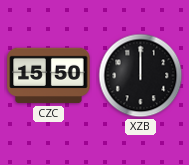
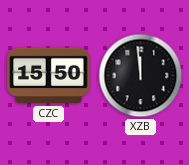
XZB: 12:00 -> 11:59
